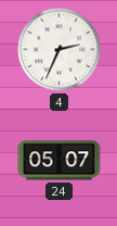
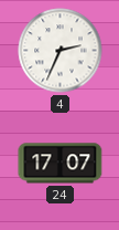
24: 05:07 -> 17:07
